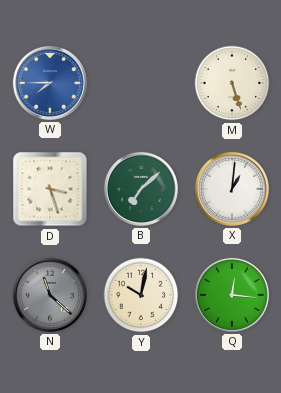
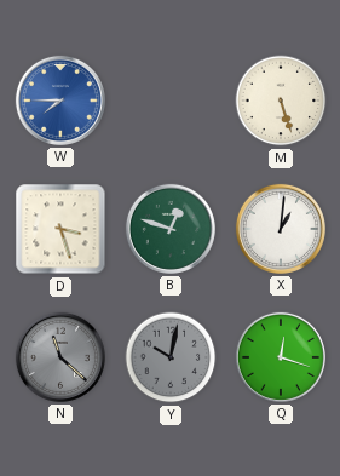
B: 7:08 -> 12:48
Y dial: cream -> grey
Q: 12:16 -> 12:18
